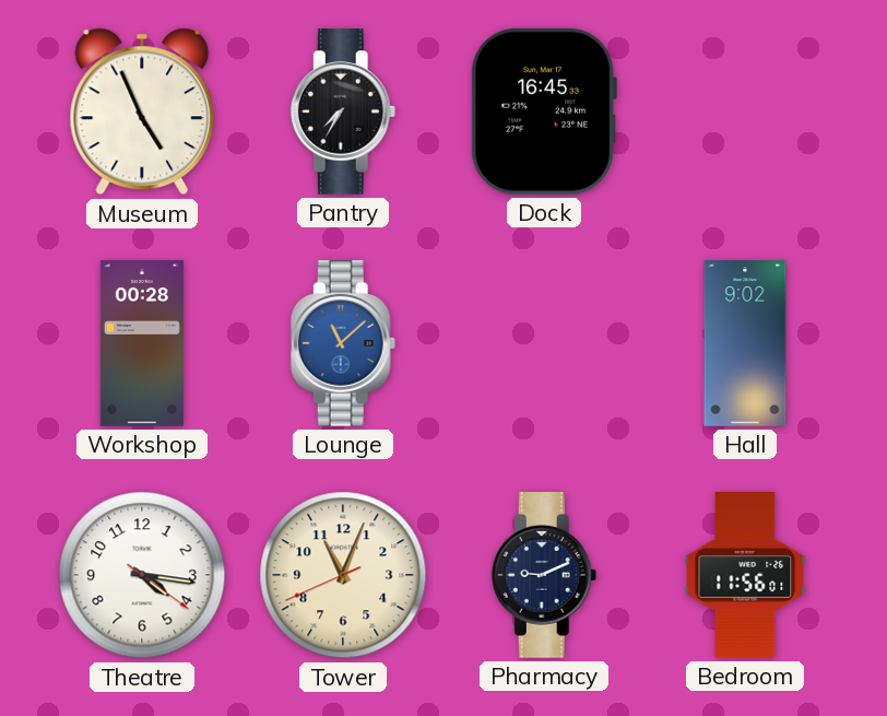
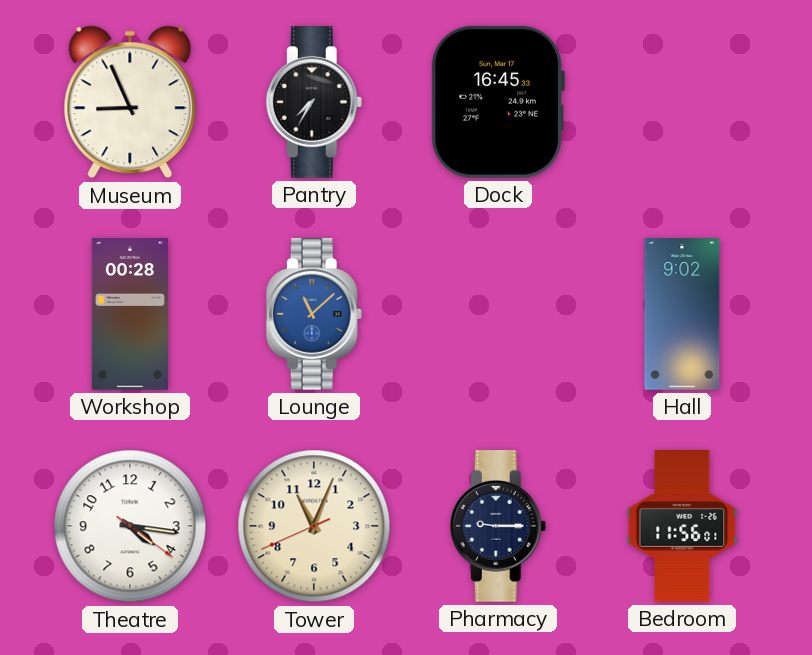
Museum: 4:56 -> 8:56
Pharmacy: 9:11 -> 9:15
